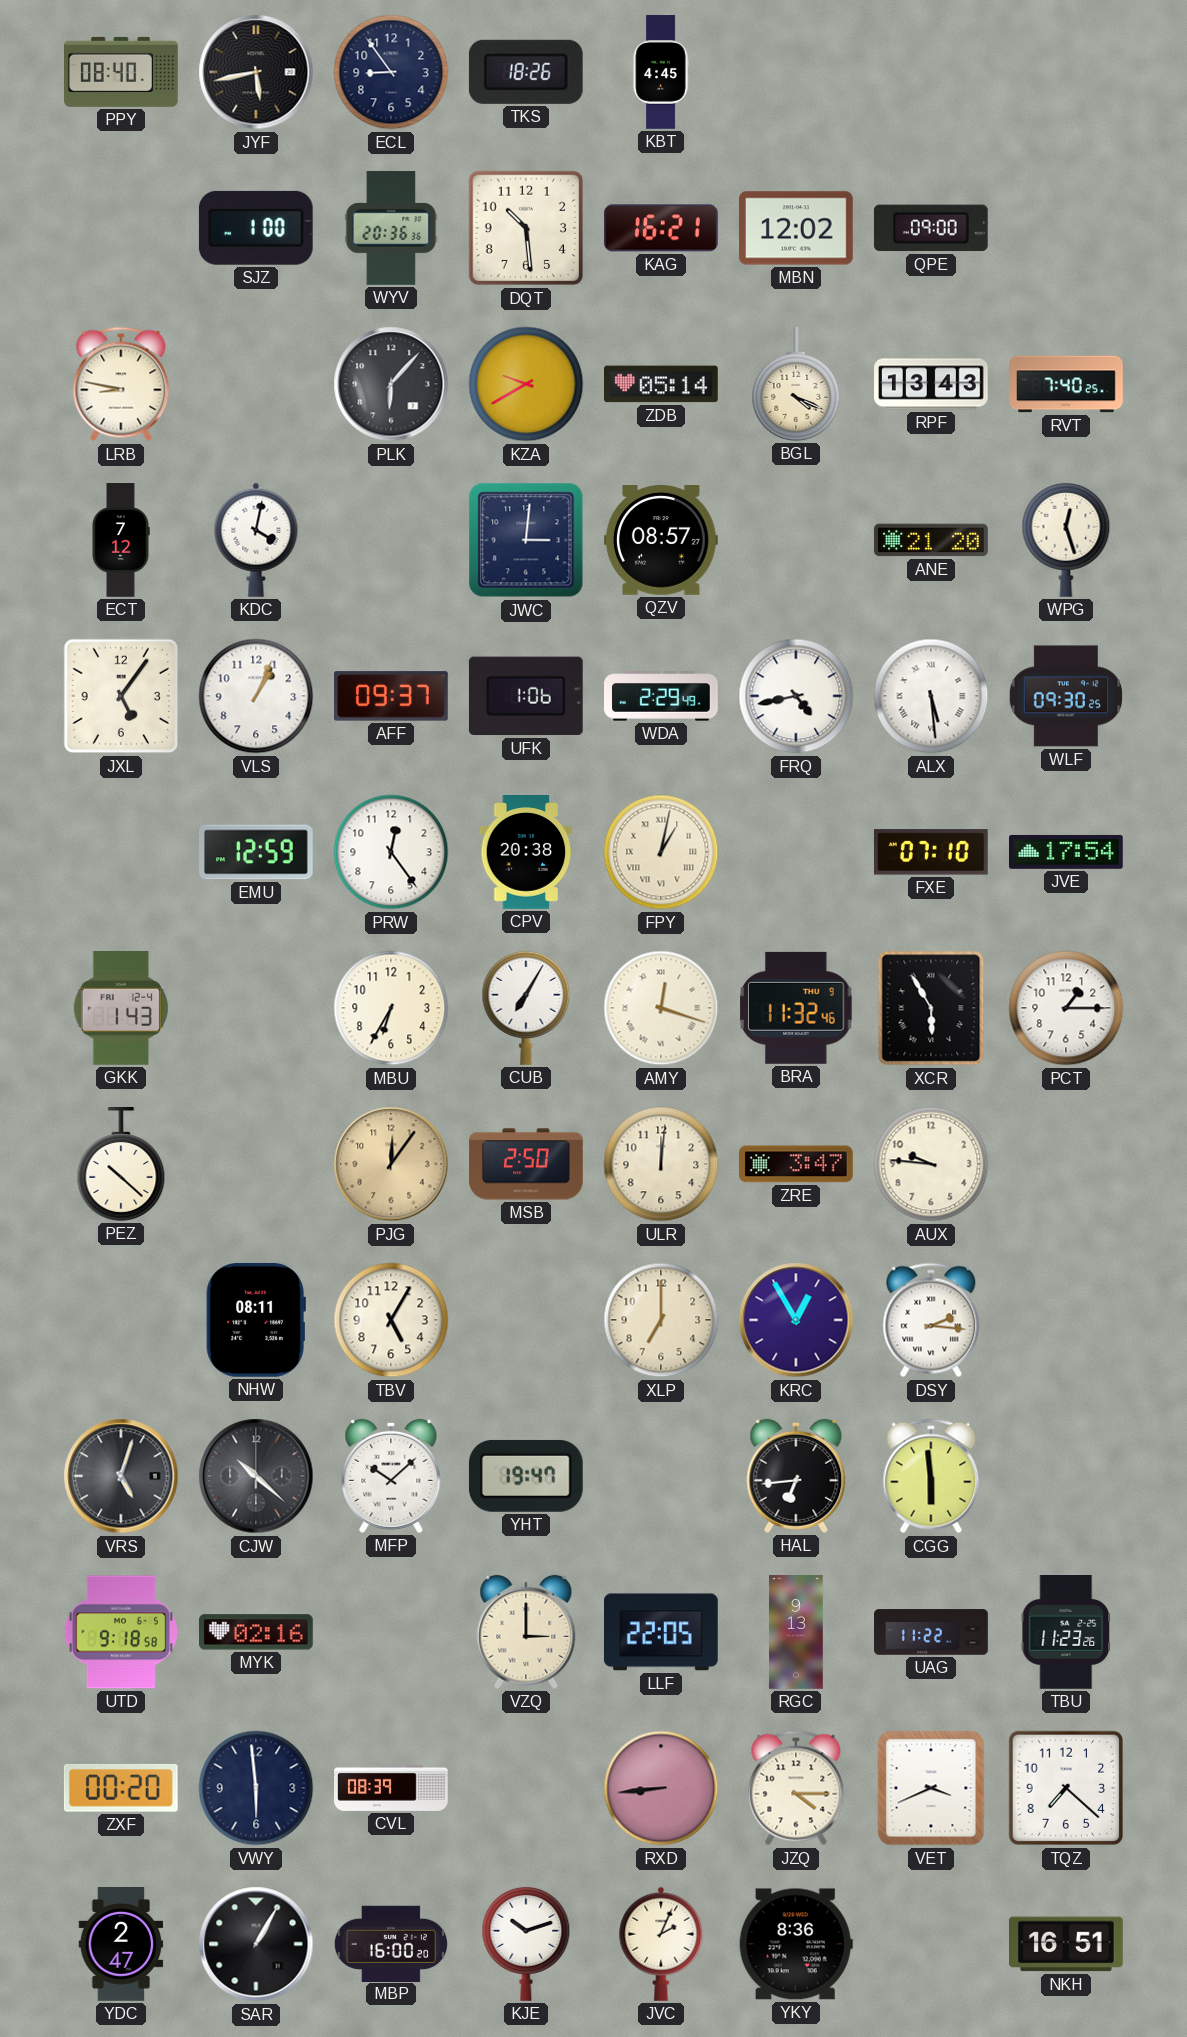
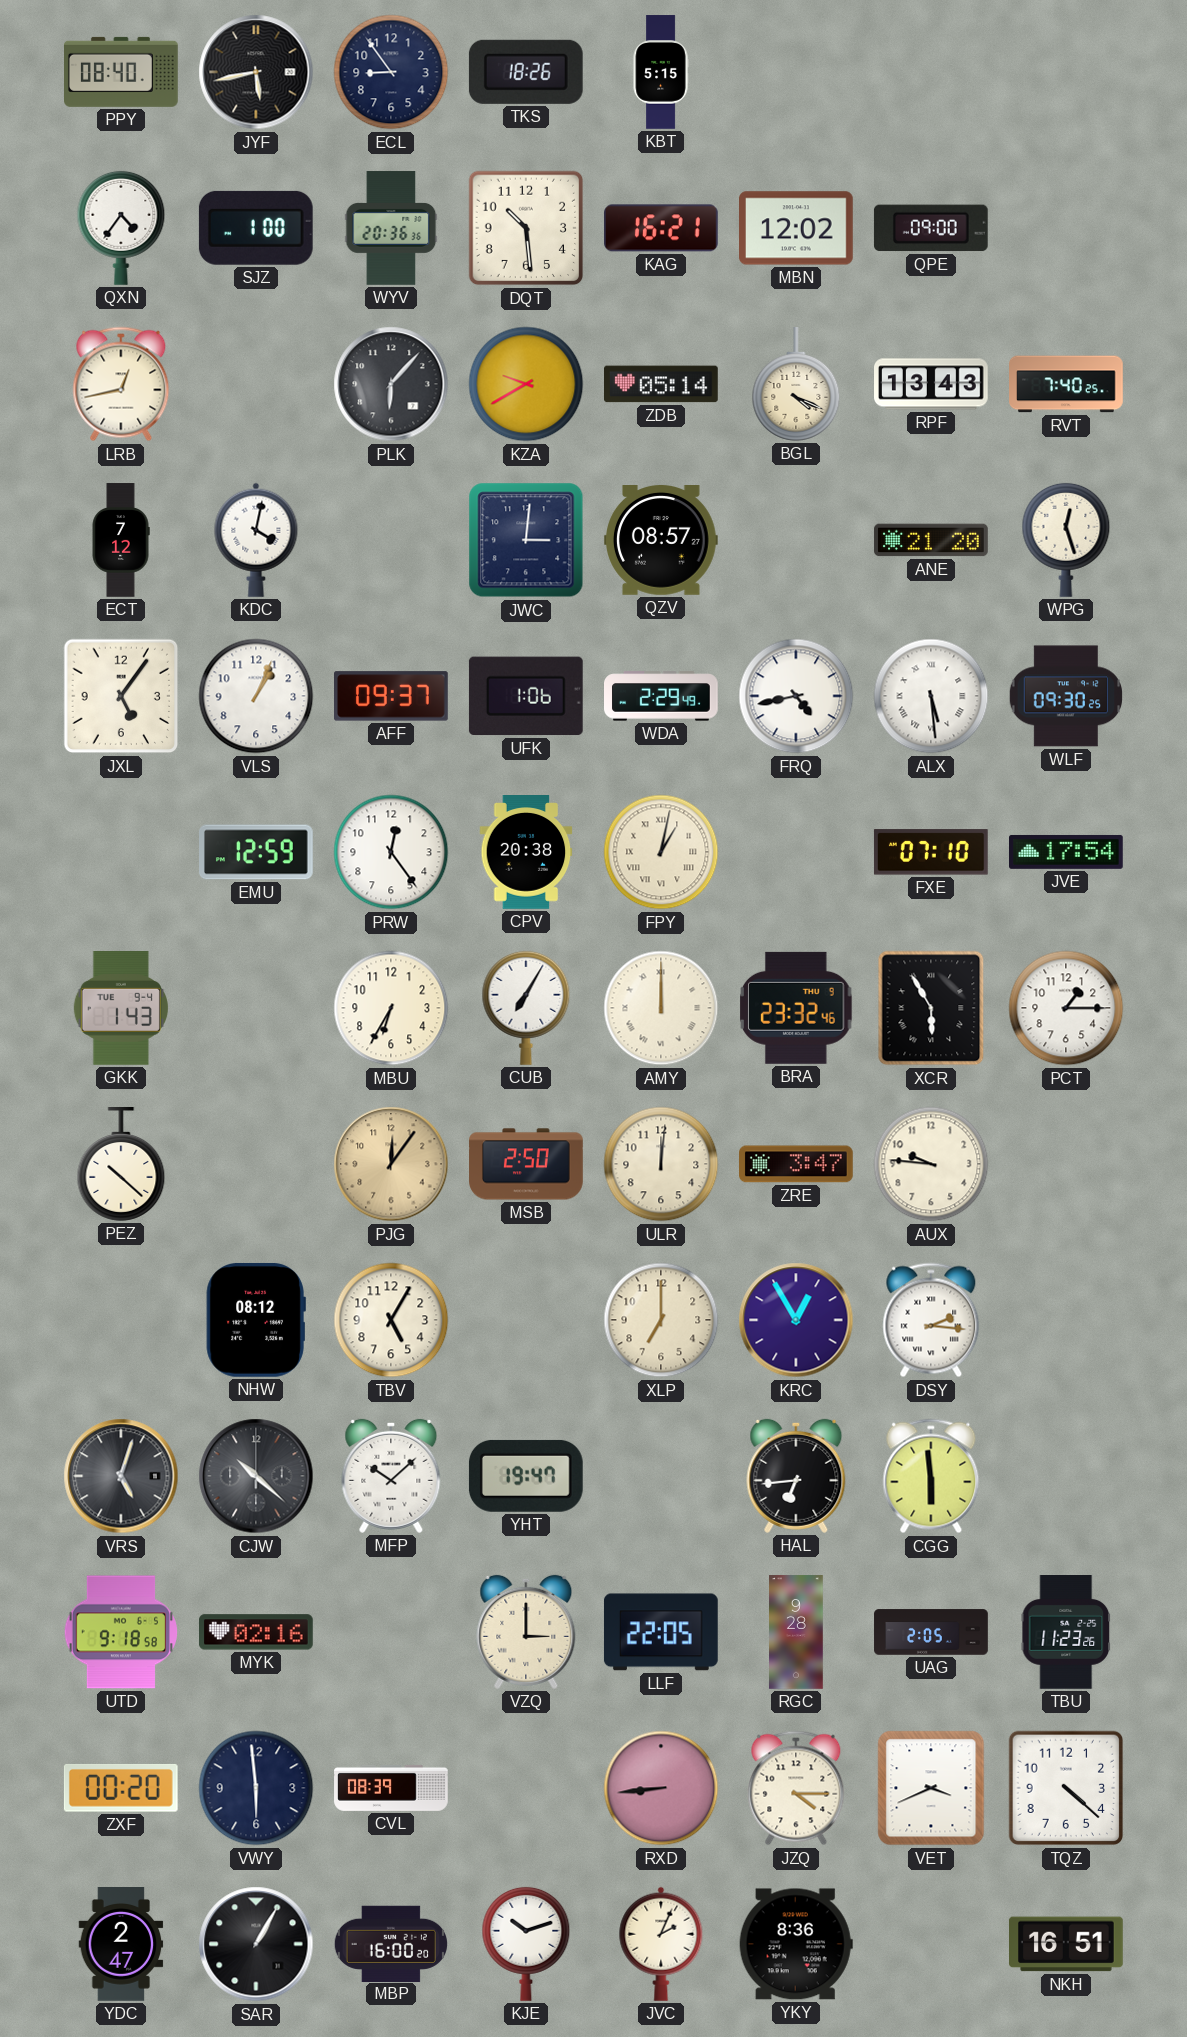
KBT: 4:45 -> 5:15
QXN: none -> 4:36
LRB: 8:47 -> 12:43
GKK date: FRI 12-4 -> TUE 9-4
AMY: 12:18 -> 12:00
BRA: 11:32 -> 23:32
NHW: 08:11 -> 08:12
RGC: 9:13 -> 9:28
UAG: 11:22 -> 2:05
TQZ: 7:22 -> 4:22
